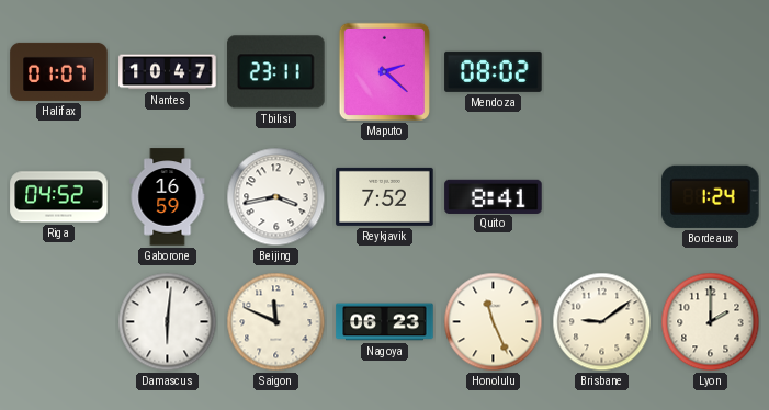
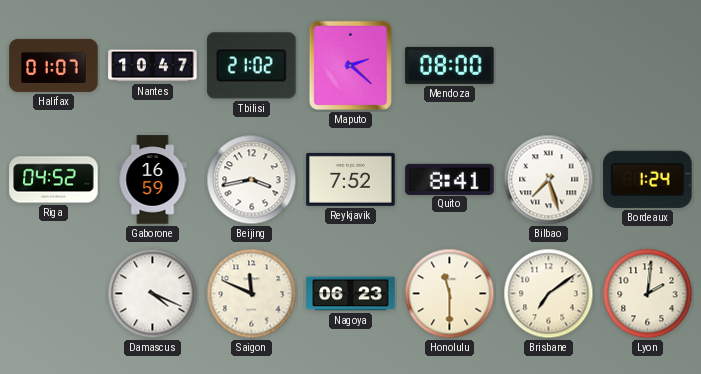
Tbilisi: 23:11 -> 21:02
Mendoza: 08:02 -> 08:00
Bilbao: none -> 7:27
Damascus: 6:01 -> 4:19
Honolulu: 11:26 -> 11:30
Brisbane: 9:09 -> 7:09
Lyon: 2:00 -> 2:01
